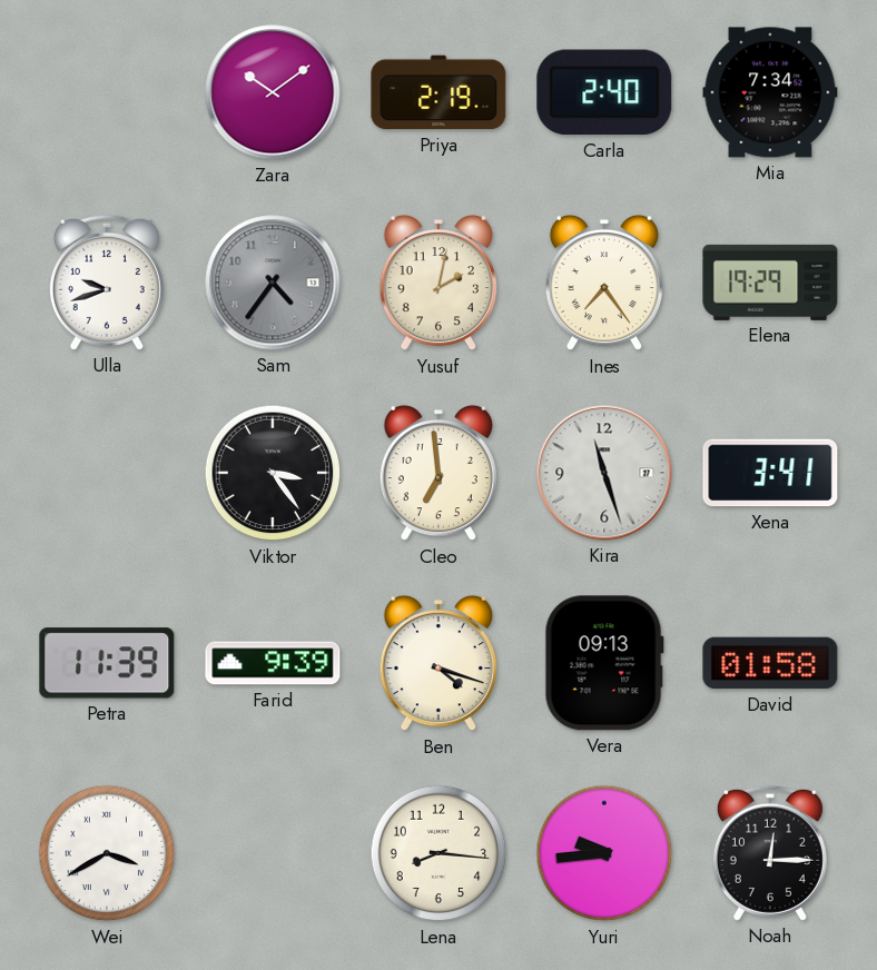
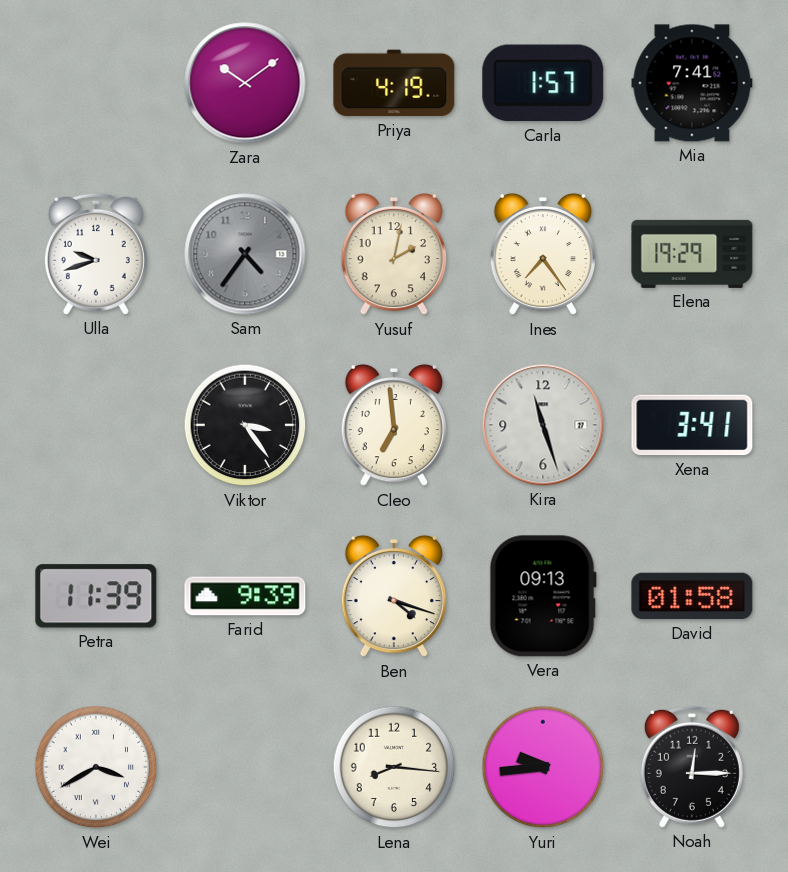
Priya: 2:19 -> 4:19
Carla: 2:40 -> 1:57
Mia: 7:34 -> 7:41
